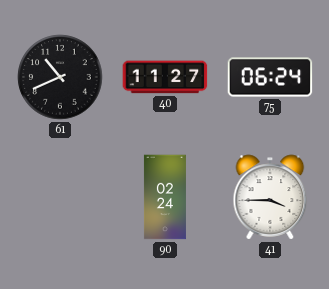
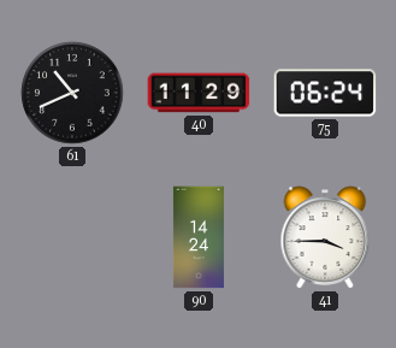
40: 11:27 -> 11:29
90: 02:24 -> 14:24
